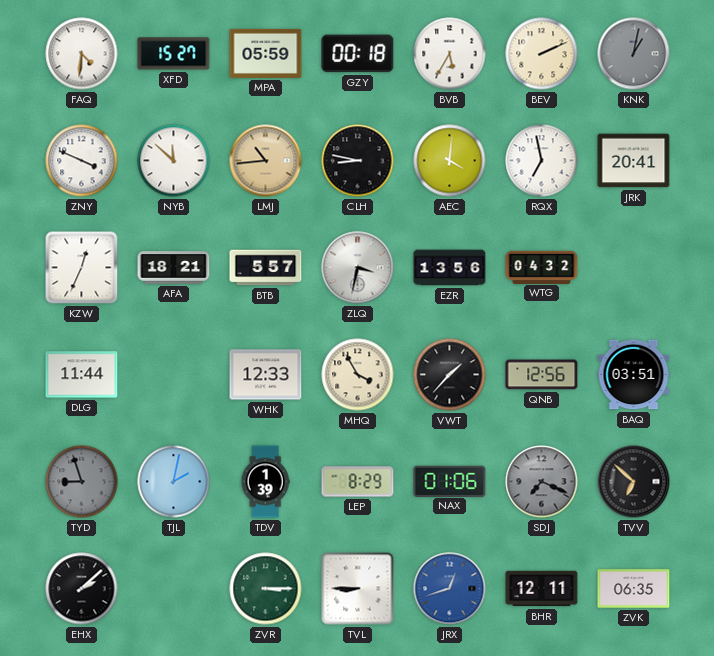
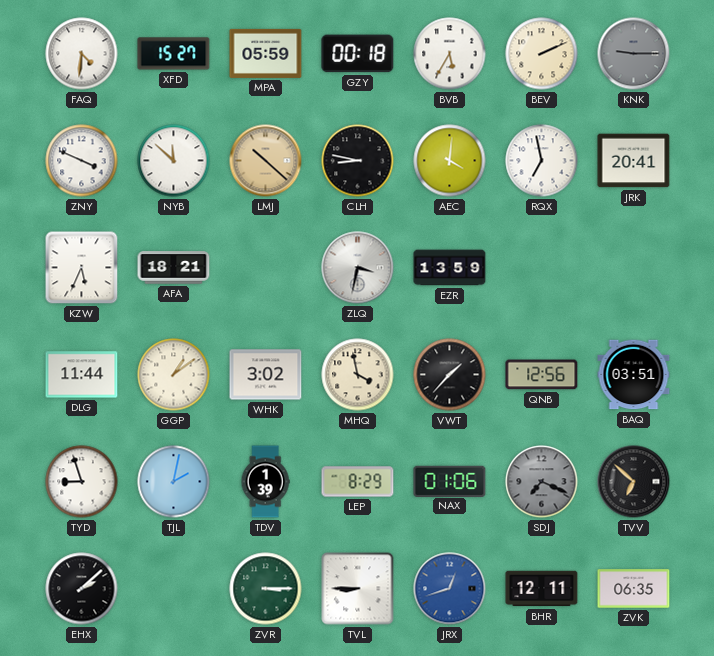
KNK: 1:02 -> 9:15
LMJ: 10:44 -> 10:22
KZW: 12:34 -> 5:34
BTB: 5:57 -> none
EZR: 13:56 -> 13:59
WTG: 04:32 -> none
GGP: none -> 1:09
WHK: 12:33 -> 3:02
MHQ: 3:55 -> 3:58
TYD dial: grey -> white
